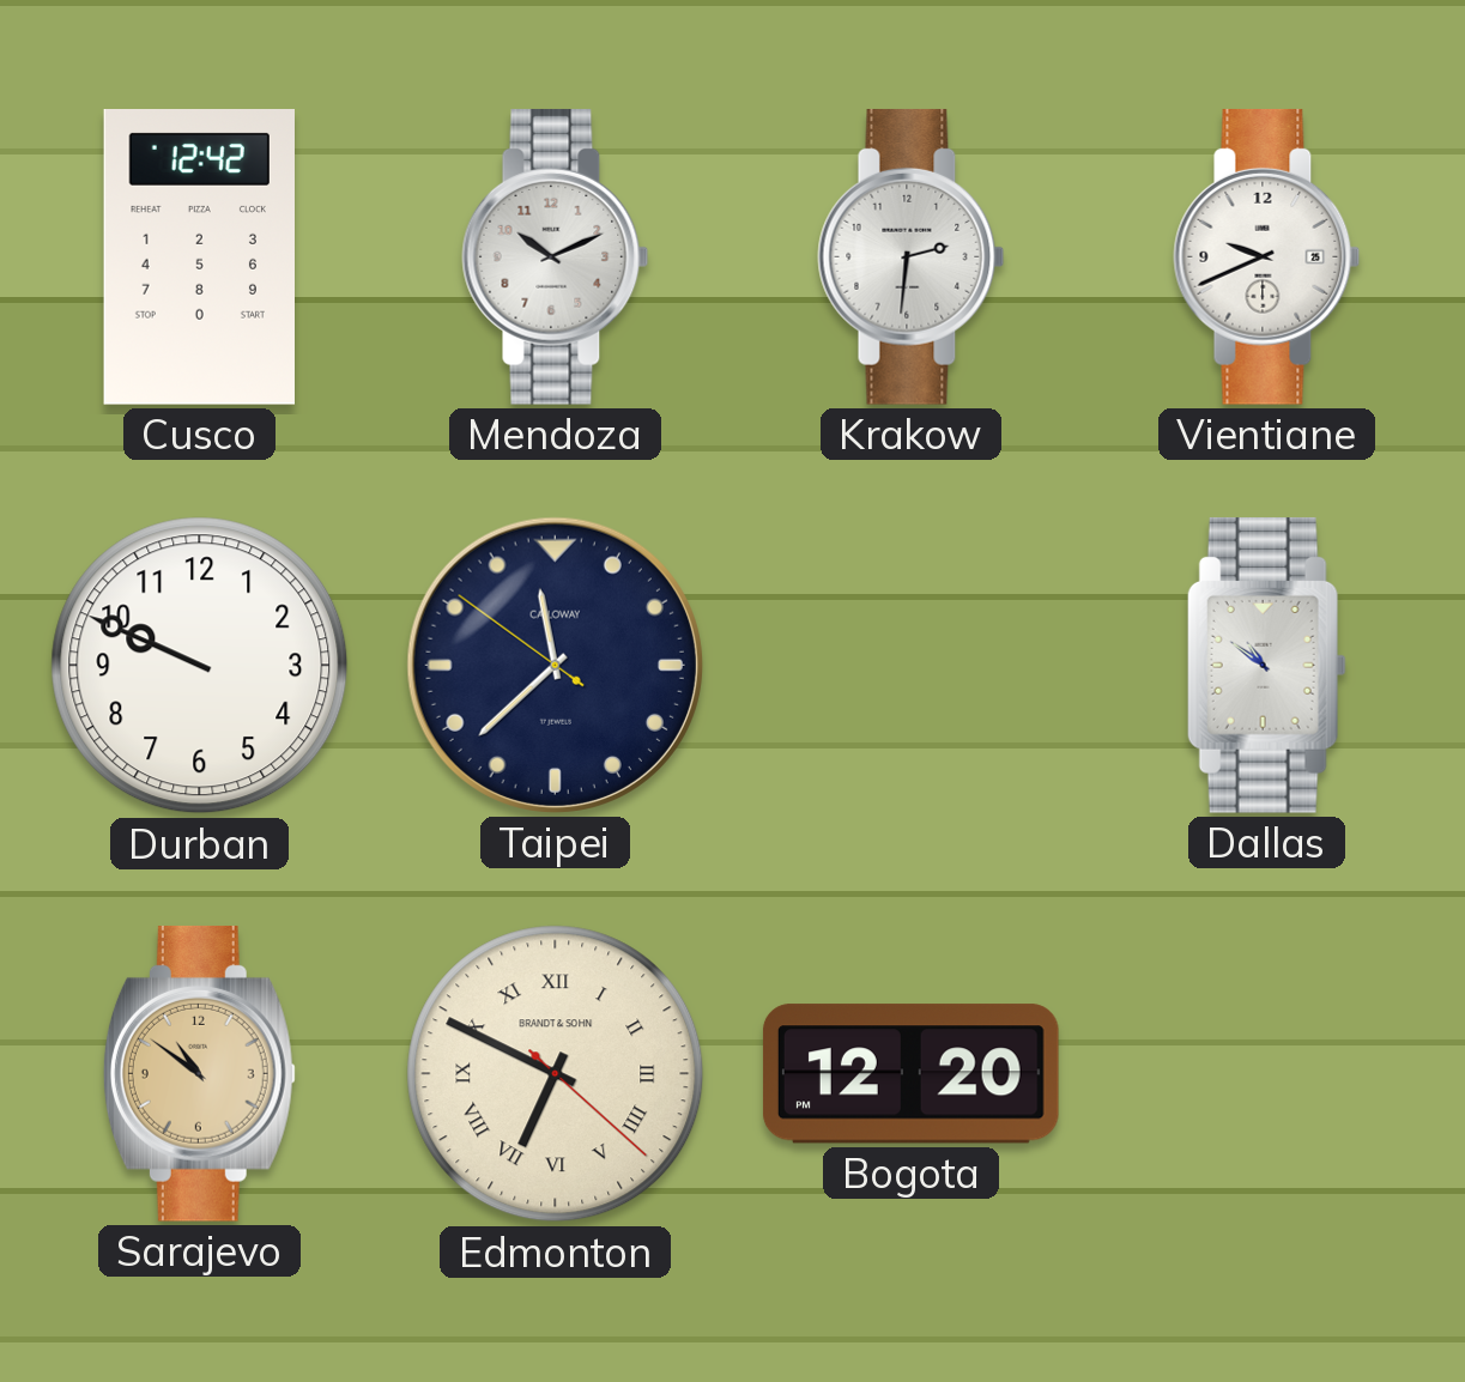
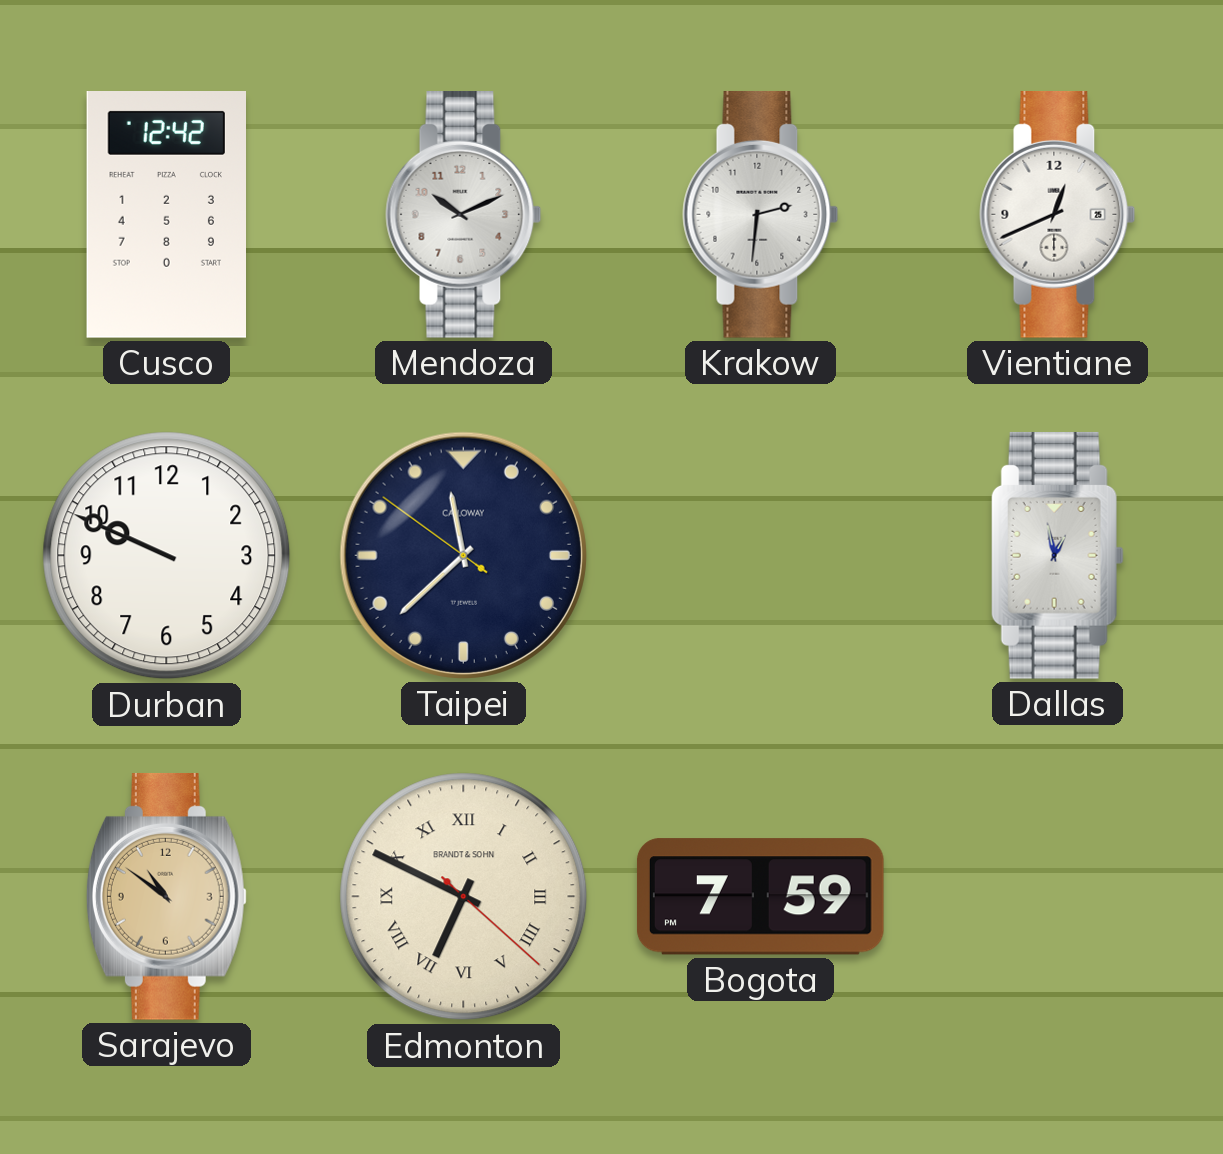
Vientiane: 9:41 -> 12:41
Dallas: 10:51 -> 12:58
Bogota: 12:20 -> 7:59
